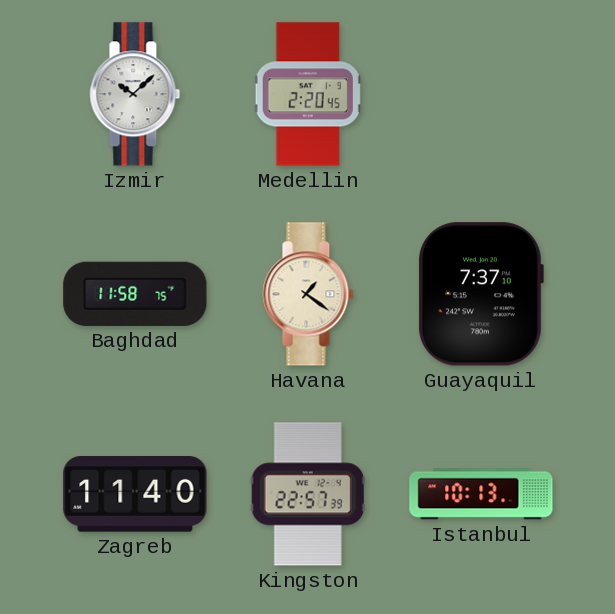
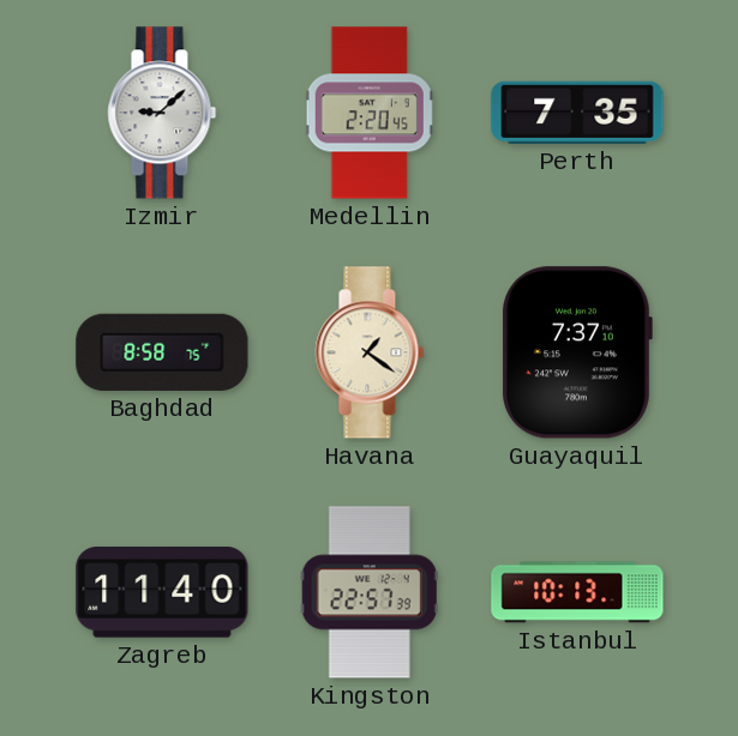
Izmir: 10:08 -> 9:08
Perth: none -> 7:35
Baghdad: 11:58 -> 8:58
